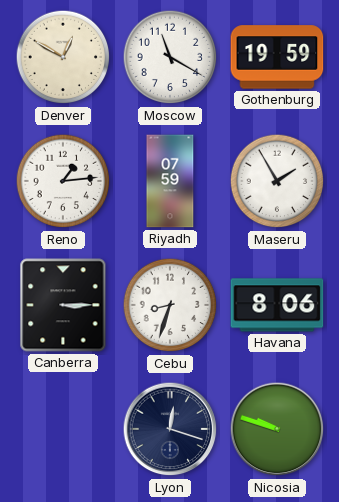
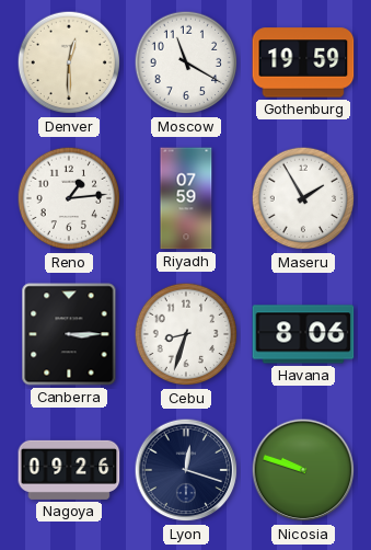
Denver: 12:50 -> 12:30
Nagoya: none -> 09:26
